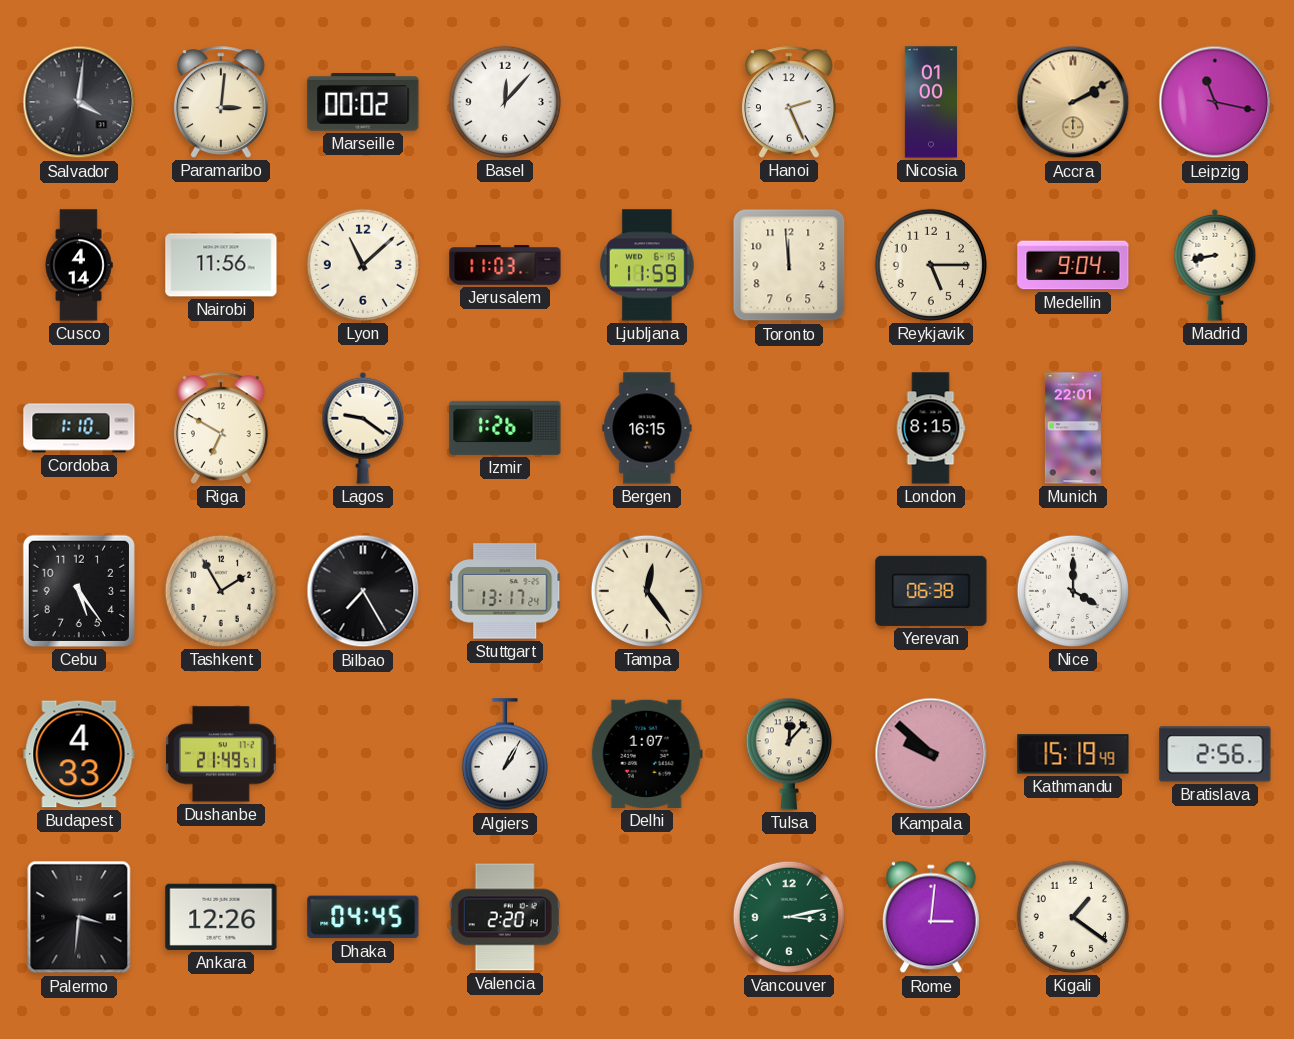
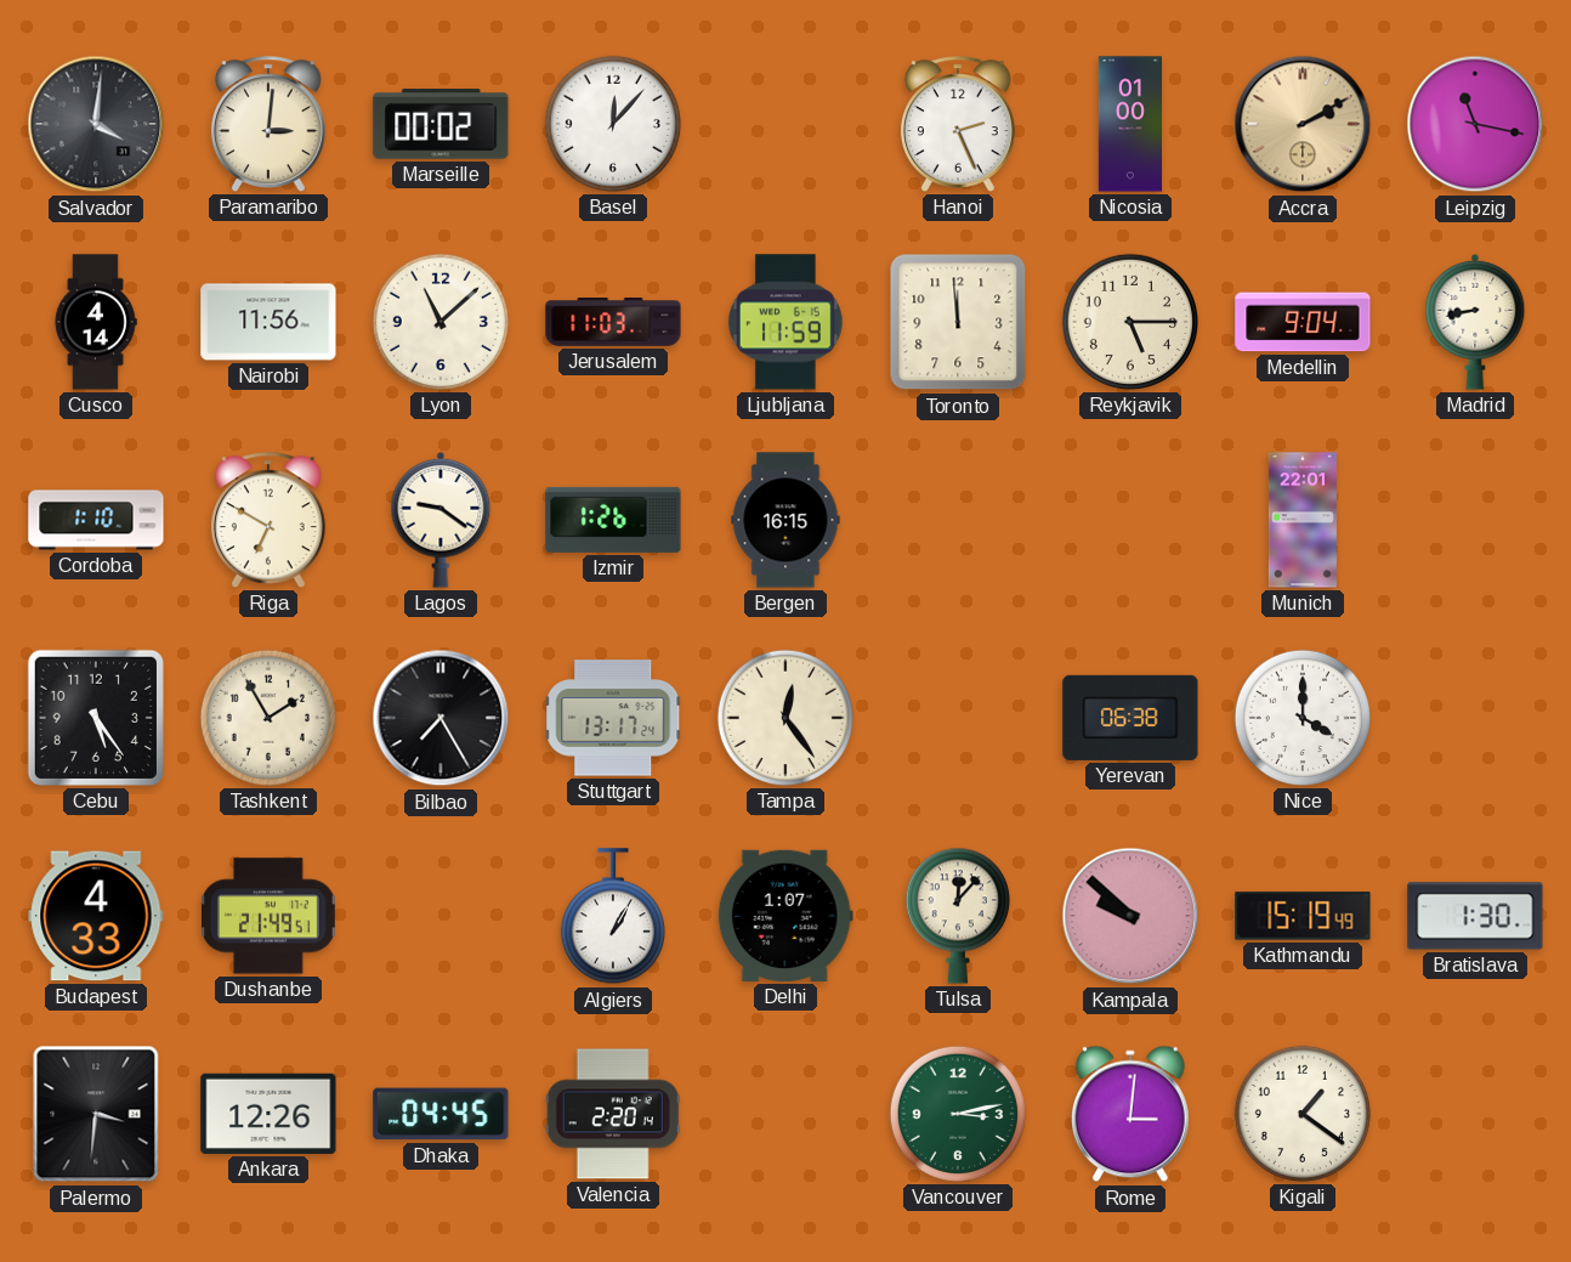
London: 8:15 -> none
Bratislava: 2:56 -> 1:30
